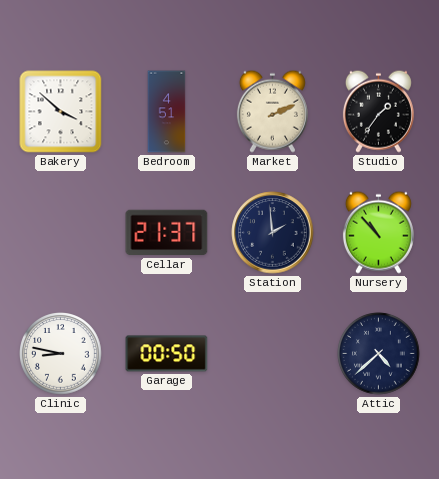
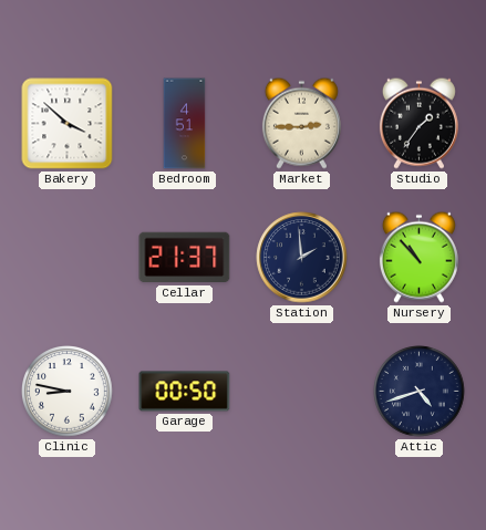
Market: 2:11 -> 2:45
Attic: 4:38 -> 4:42
